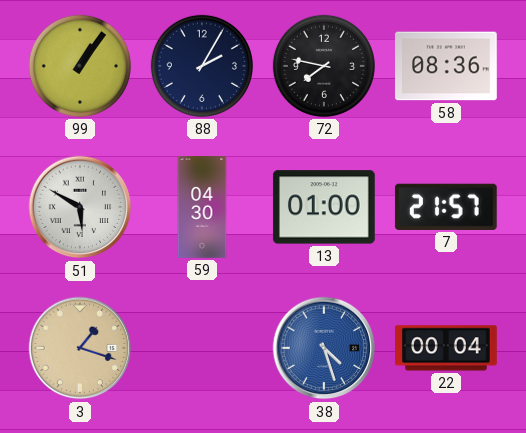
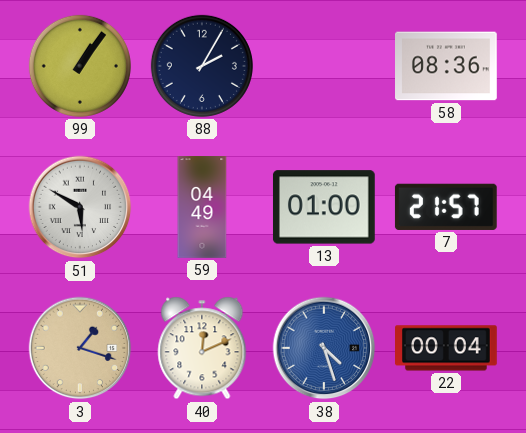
72: 7:47 -> none
59: 04:30 -> 04:49
40: none -> 12:11
